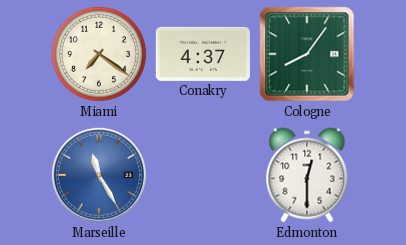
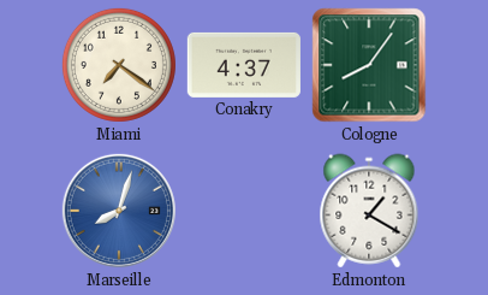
Marseille: 11:25 -> 8:03
Edmonton: 12:30 -> 1:20
